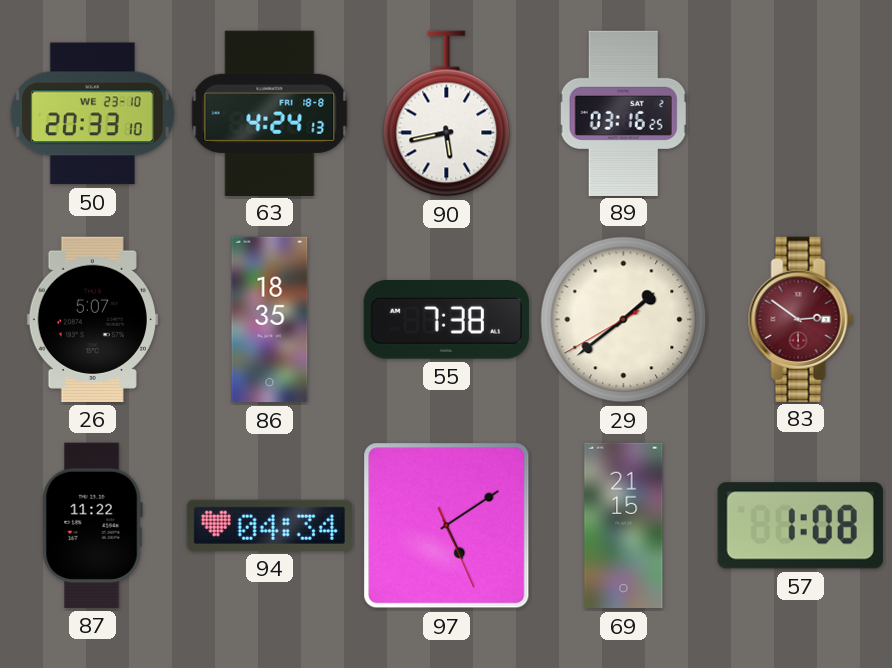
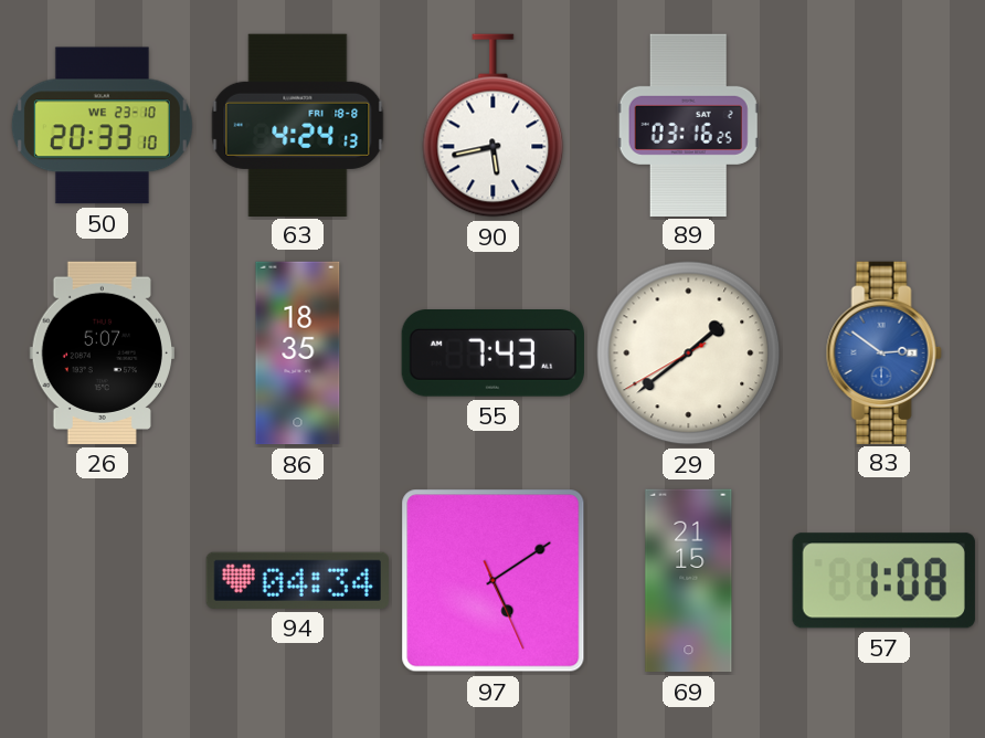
55: 7:38 -> 7:43
83 dial: burgundy -> blue
87: 11:22 -> none
